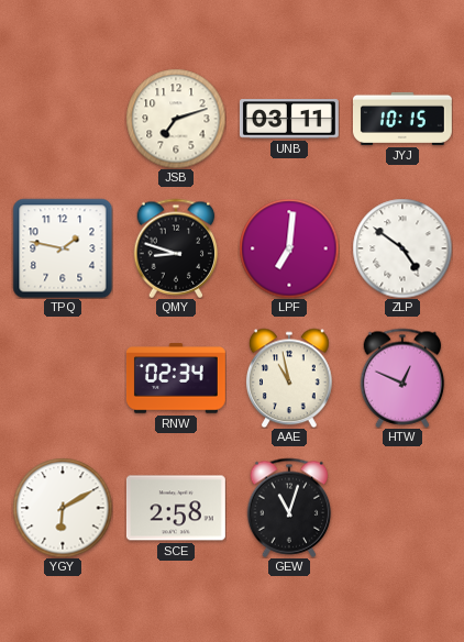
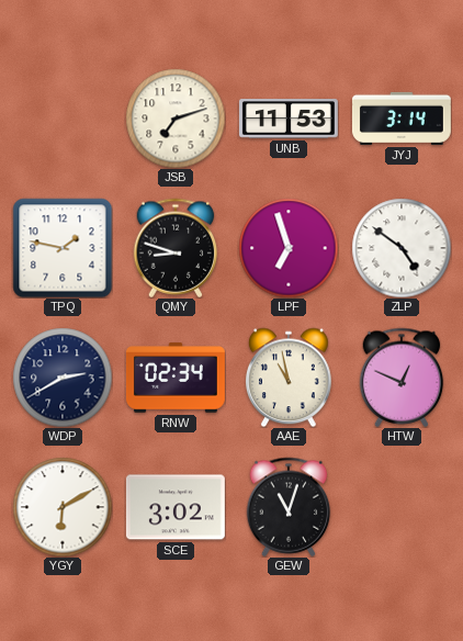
UNB: 03:11 -> 11:53
JYJ: 10:15 -> 3:14
LPF: 7:01 -> 6:57
WDP: none -> 2:40
SCE: 2:58 -> 3:02
